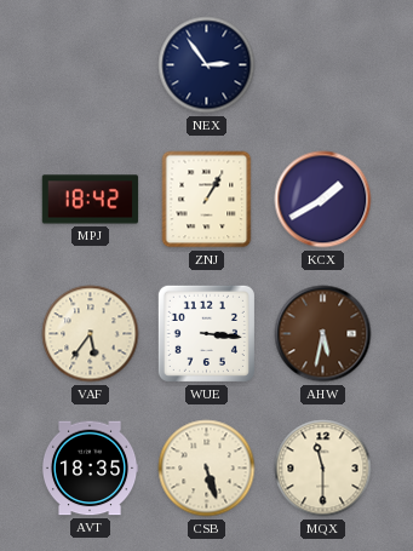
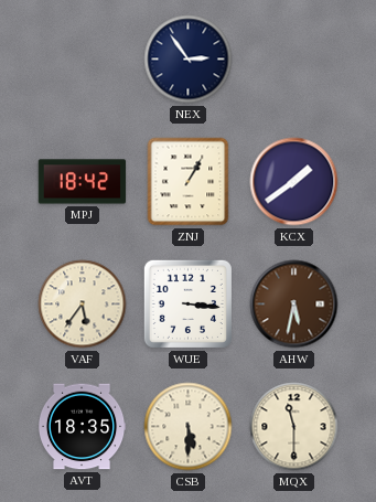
KCX: 1:40 -> 1:39
CSB: 5:27 -> 5:30
